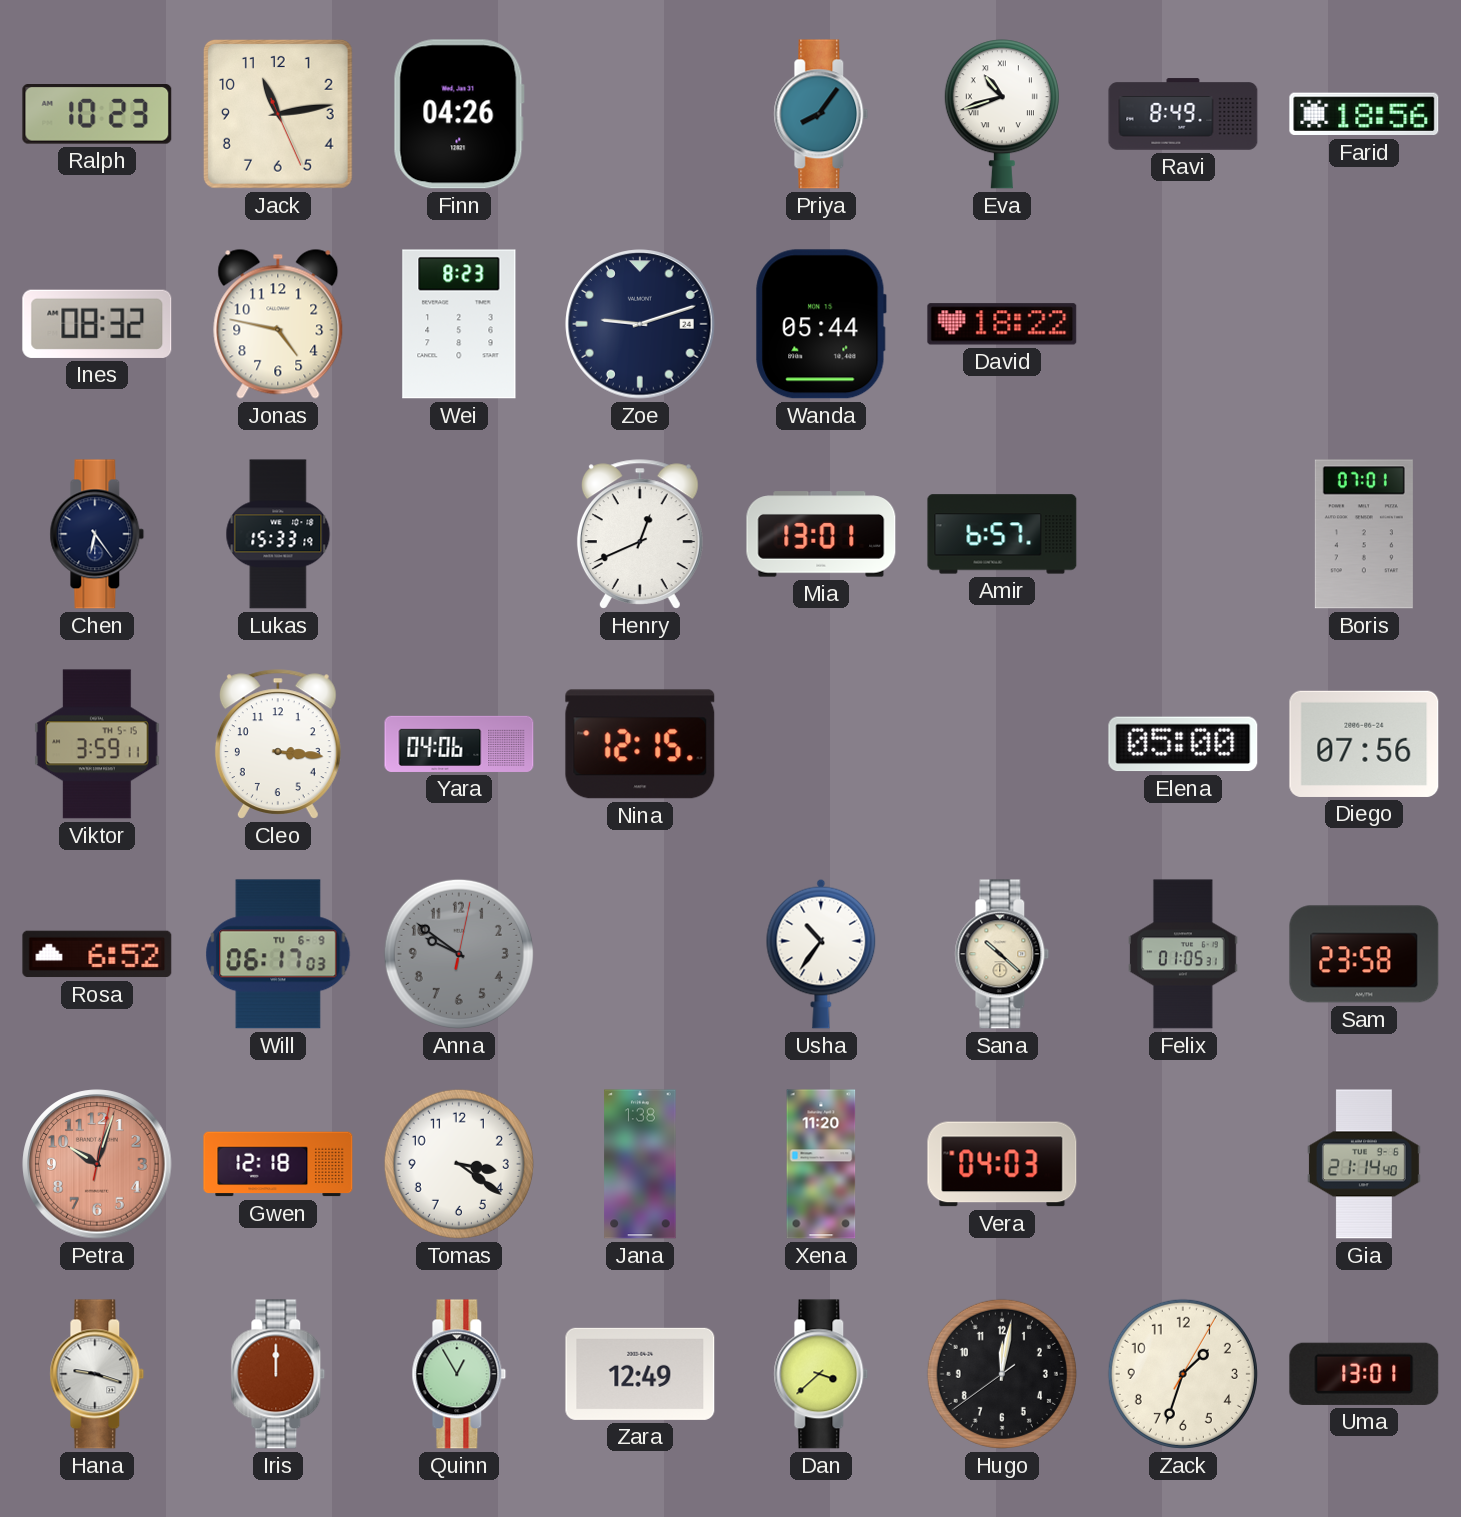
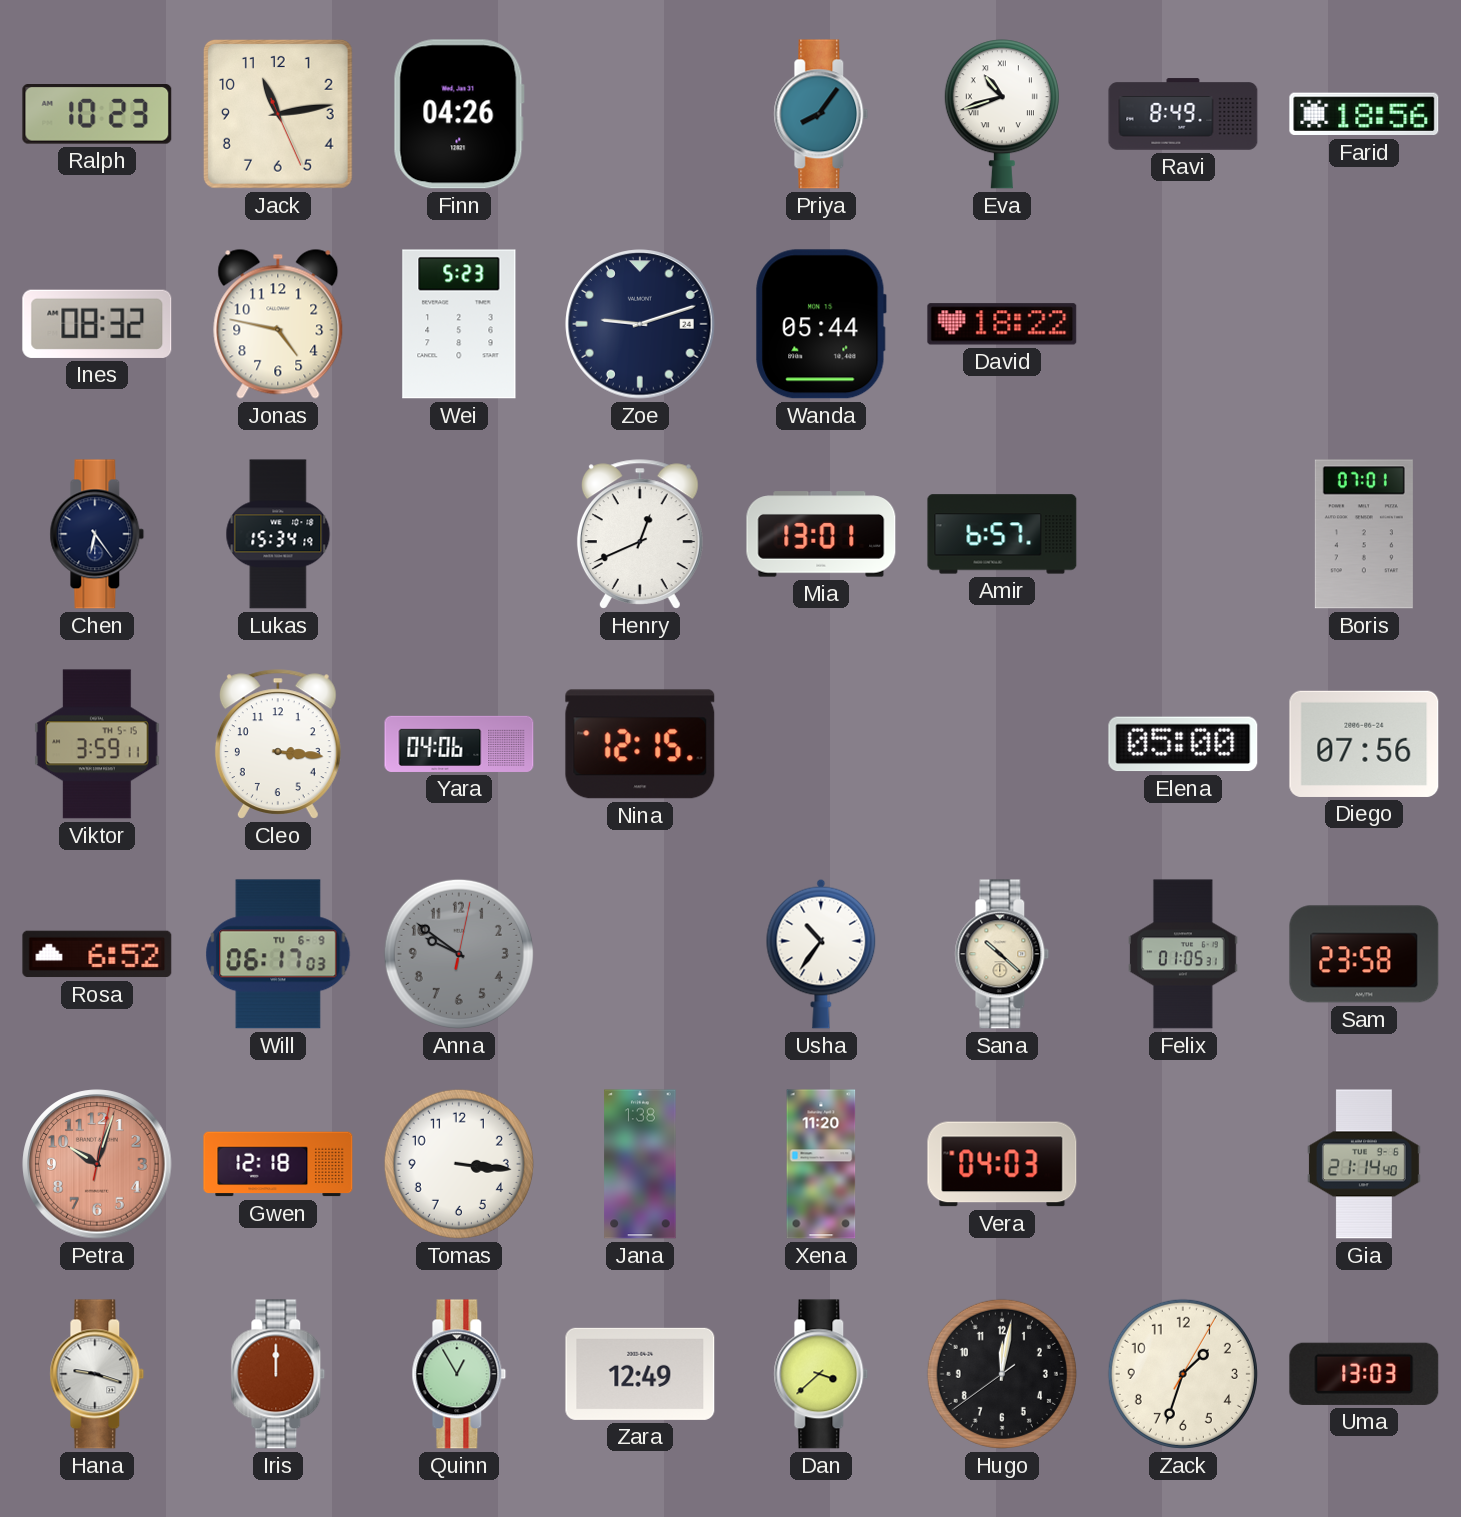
Wei: 8:23 -> 5:23
Lukas: 15:33 -> 15:34
Tomas: 3:21 -> 3:16
Uma: 13:01 -> 13:03
